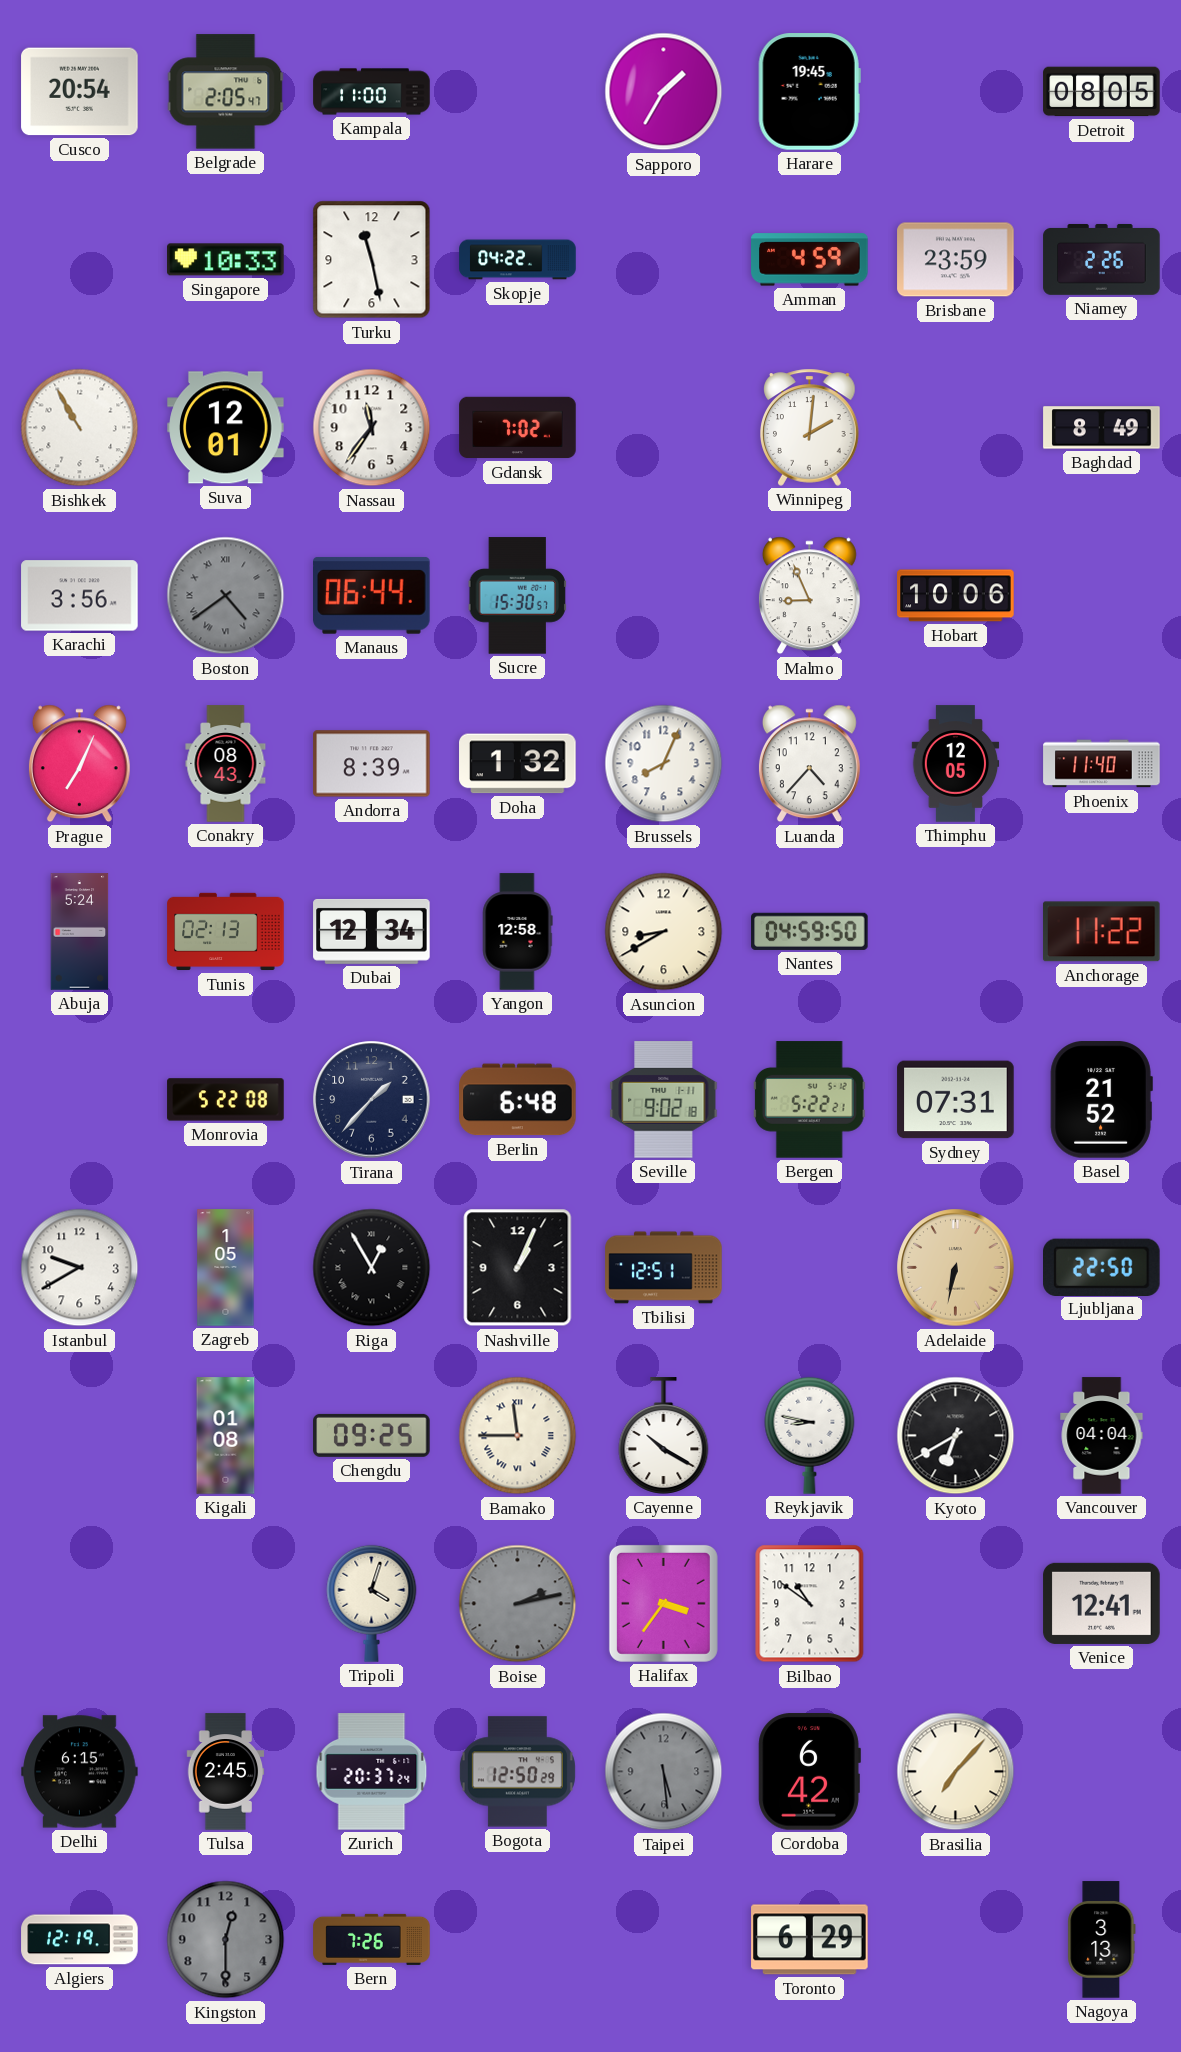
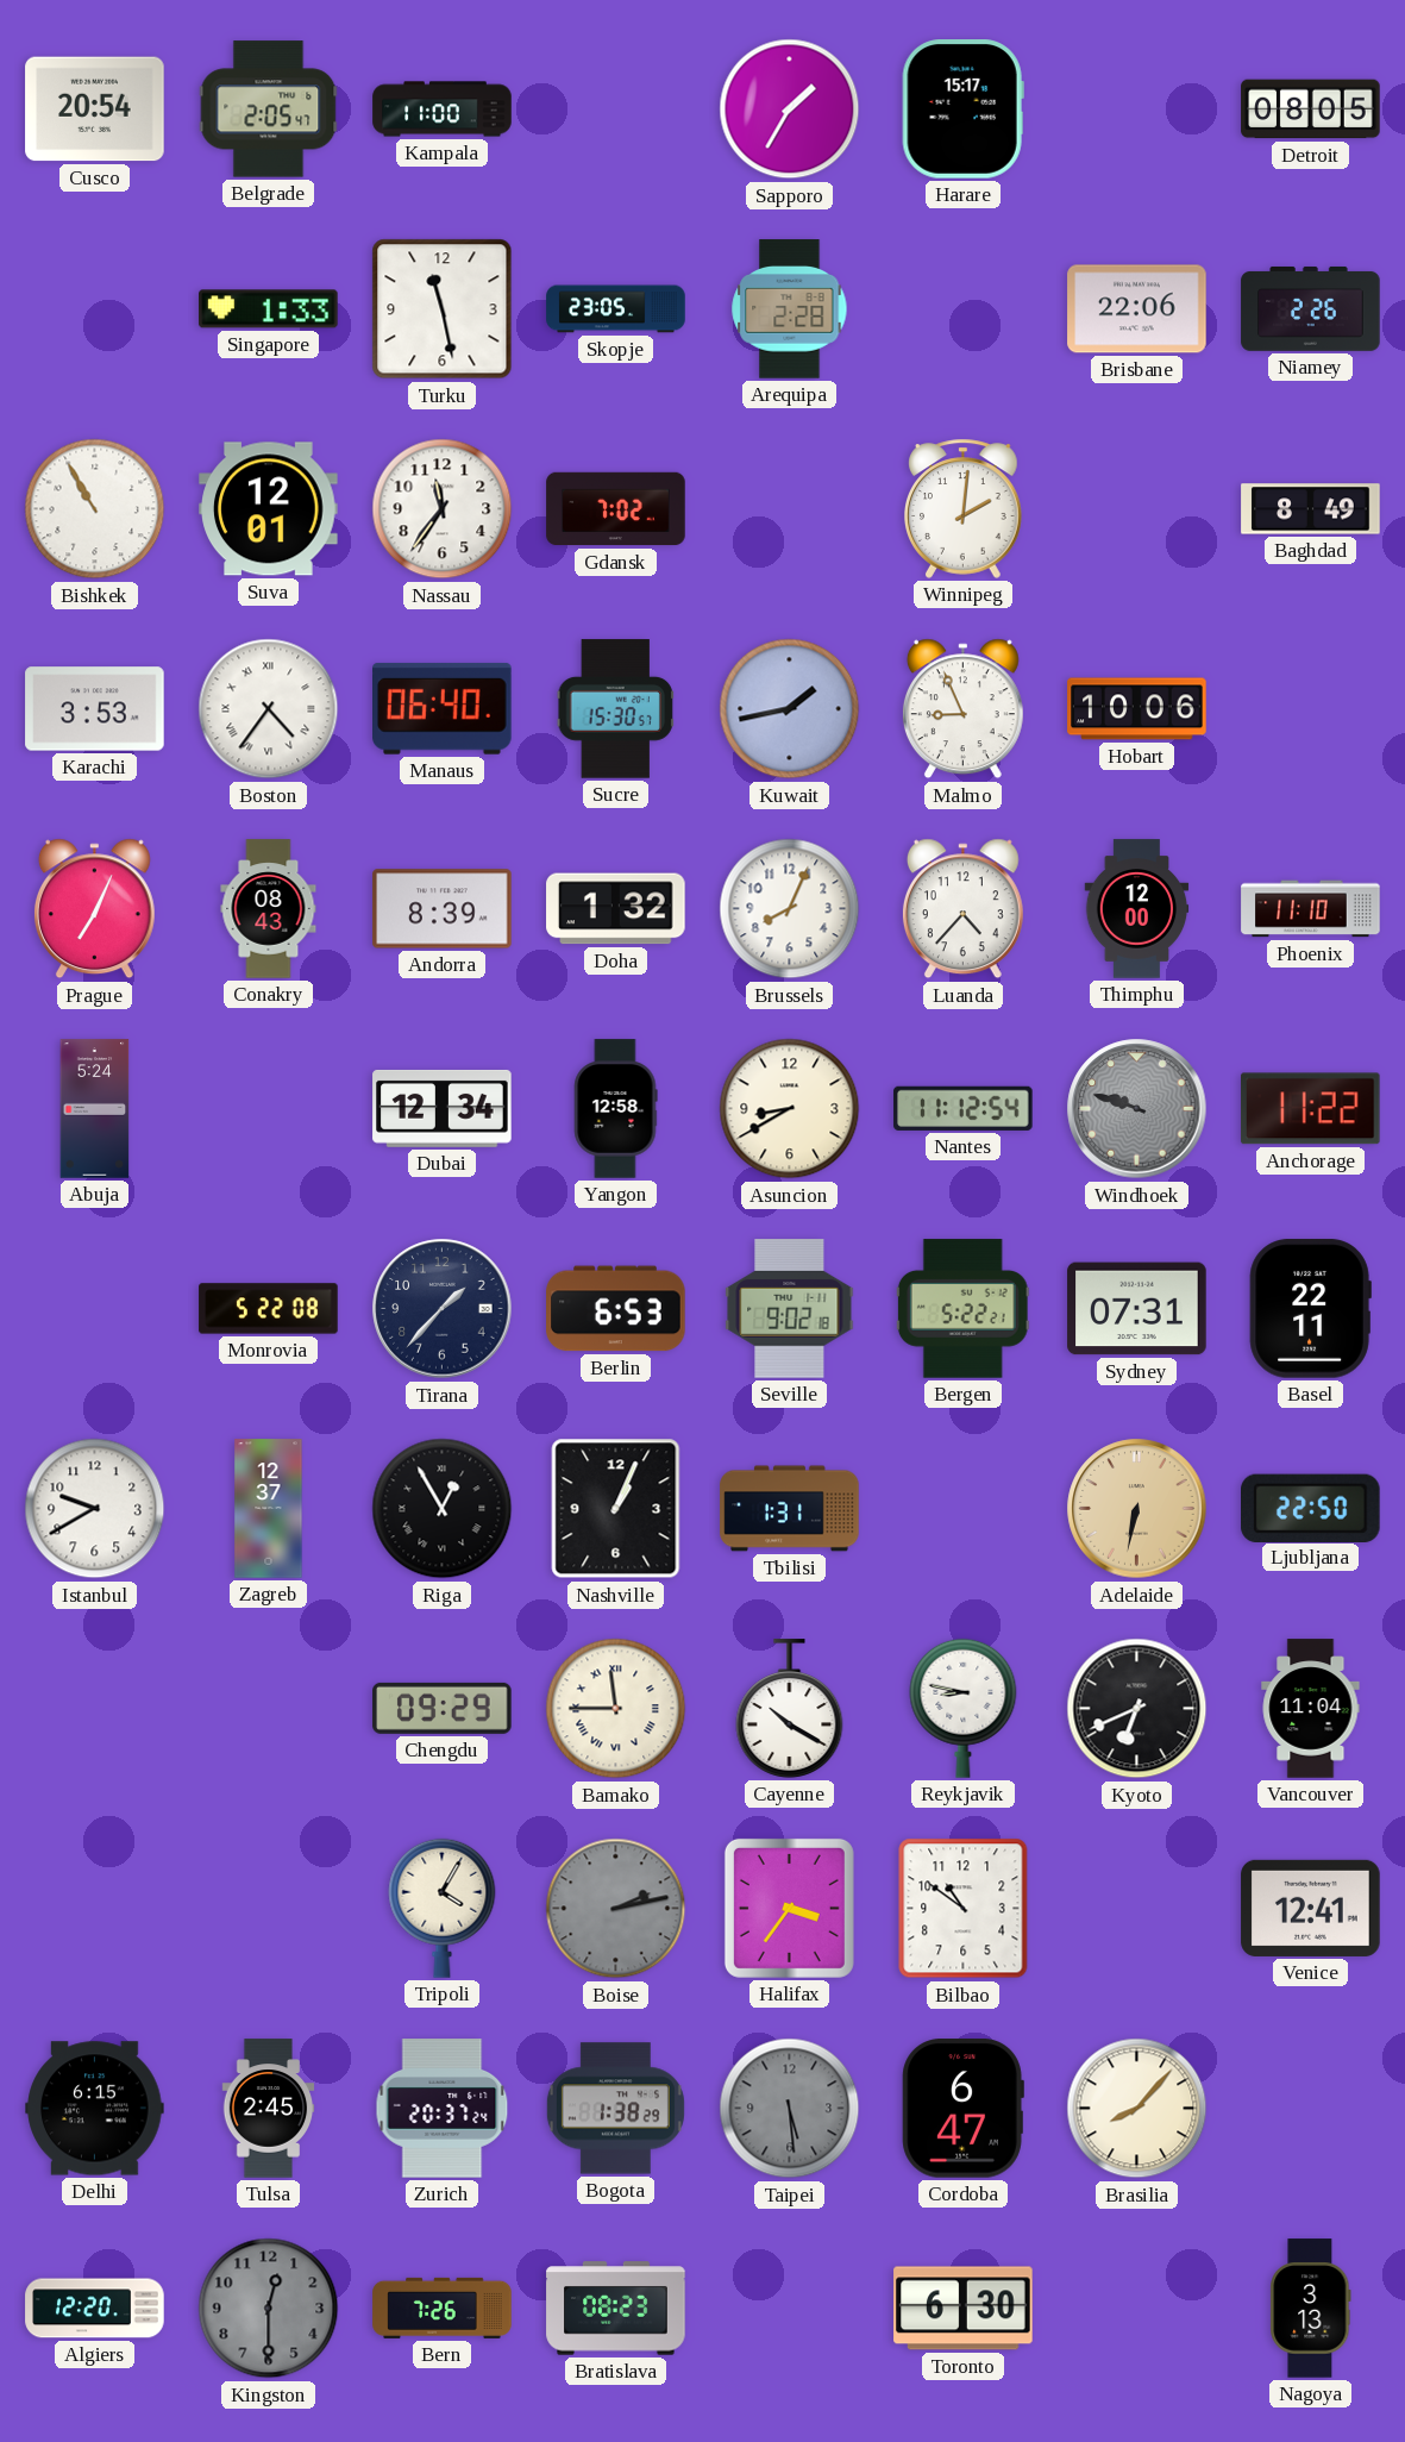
Harare: 19:45 -> 15:17
Singapore: 10:33 -> 1:33
Skopje: 04:22 -> 23:05
Arequipa: none -> 2:28
Amman: 4:59 -> none
Brisbane: 23:59 -> 22:06
Karachi: 3:56 -> 3:53
Boston: 4:39 -> 4:36
Boston dial: grey -> white
Manaus: 06:44 -> 06:40
Kuwait: none -> 1:43
Thimphu: 12:05 -> 12:00
Phoenix: 11:40 -> 11:10
Tunis: 02:13 -> none
Nantes: 04:59 -> 11:12
Windhoek: none -> 9:48
Berlin: 6:48 -> 6:53
Basel: 21:52 -> 22:11
Zagreb: 1:05 -> 12:37
Tbilisi: 12:51 -> 1:31
Kigali: 01:08 -> none
Chengdu: 09:25 -> 09:29
Kyoto: 6:40 -> 6:41
Vancouver: 04:04 -> 11:04
Tripoli: 4:03 -> 4:05
Bogota: 12:50 -> 1:38
Cordoba: 6:42 -> 6:47
Brasilia: 7:07 -> 8:07
Algiers: 12:19 -> 12:20
Bratislava: none -> 08:23
Toronto: 6:29 -> 6:30
